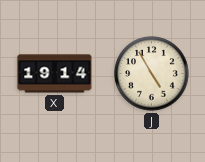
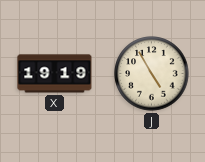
X: 19:14 -> 19:19
